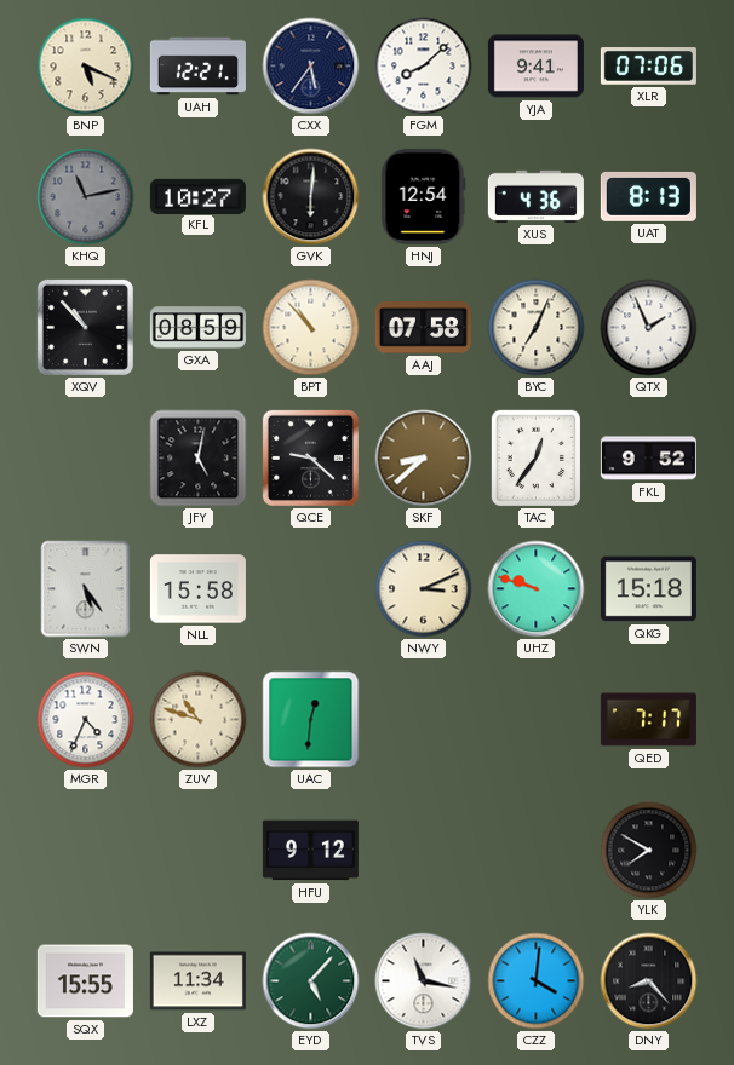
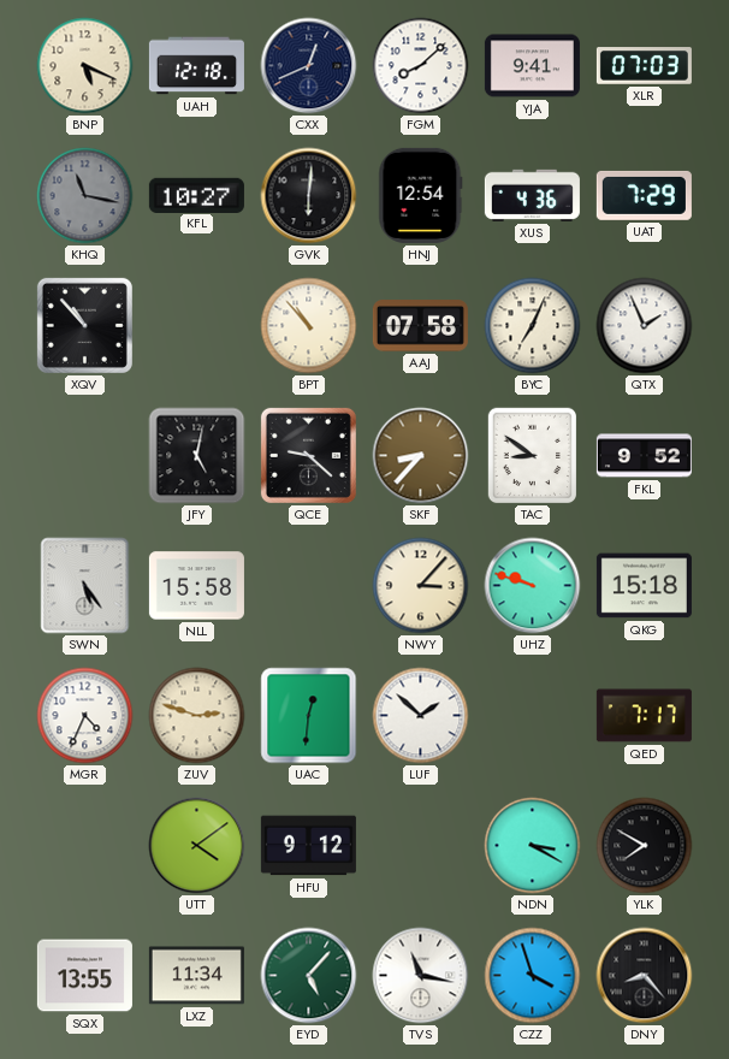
UAH: 12:21 -> 12:18
CXX: 5:36 -> 12:41
XLR: 07:06 -> 07:03
KHQ: 11:13 -> 11:17
UAT: 8:13 -> 7:29
GXA: 08:59 -> none
SKF: 8:38 -> 8:37
TAC: 12:36 -> 8:51
NWY: 3:11 -> 3:07
ZUV: 10:48 -> 2:48
LUF: none -> 1:52
UTT: none -> 4:09
NDN: none -> 3:20
SQX: 15:55 -> 13:55
CZZ: 4:01 -> 3:57
